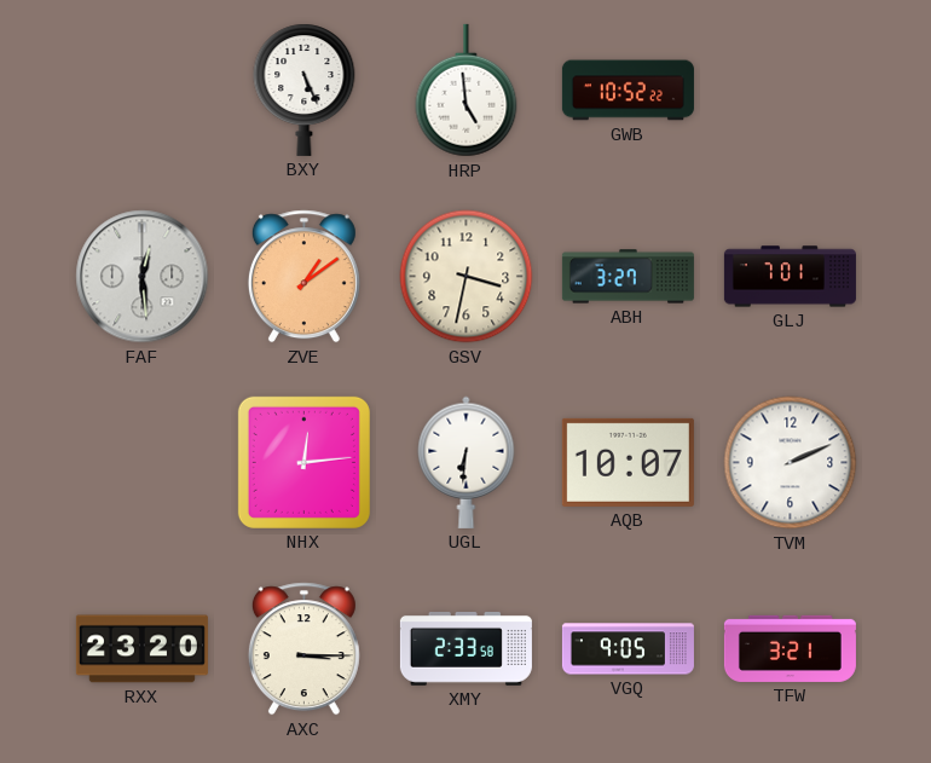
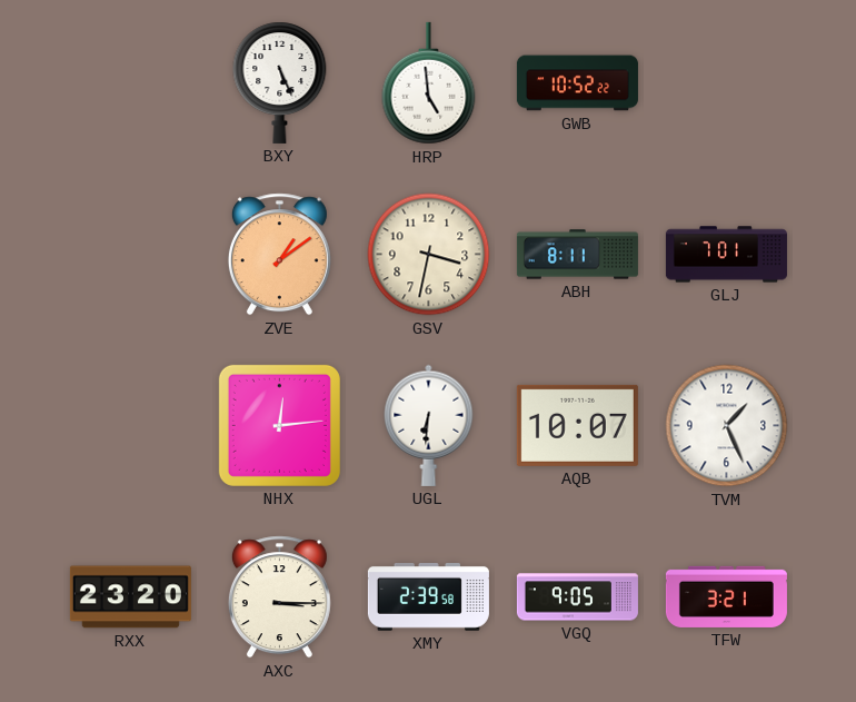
FAF: 12:29 -> none
ABH: 3:27 -> 8:11
TVM: 2:11 -> 1:26
XMY: 2:33 -> 2:39
